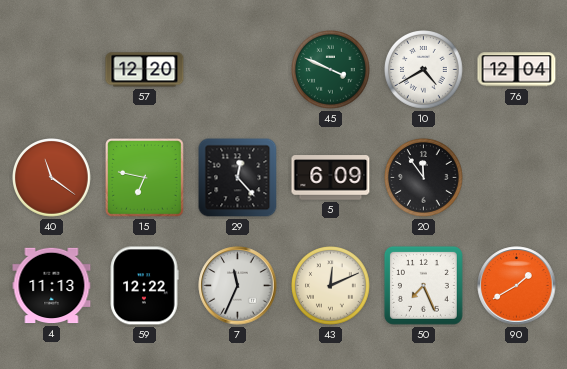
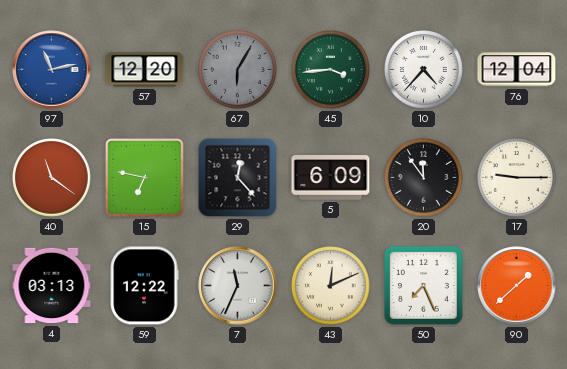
97: none -> 11:13
67: none -> 6:05
45: 3:49 -> 3:44
10: 4:40 -> 4:37
17: none -> 9:15
4: 11:13 -> 03:13
90: 1:40 -> 1:38
